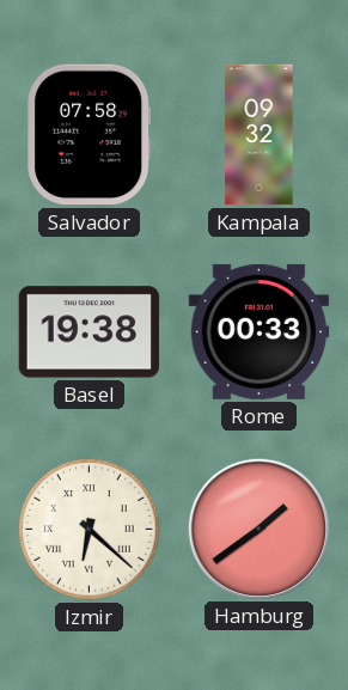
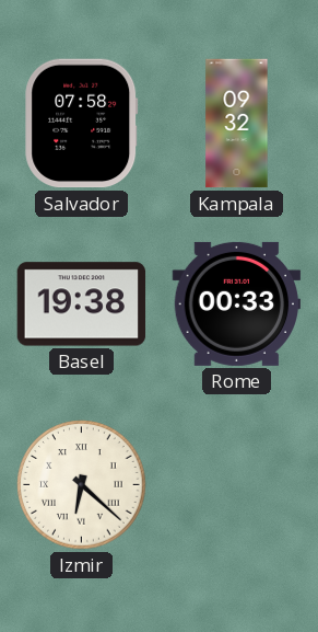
Hamburg: 1:39 -> none
